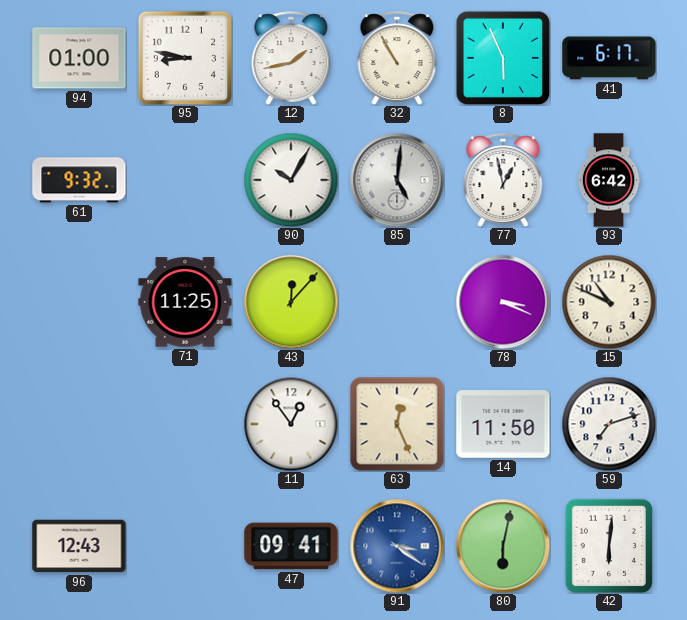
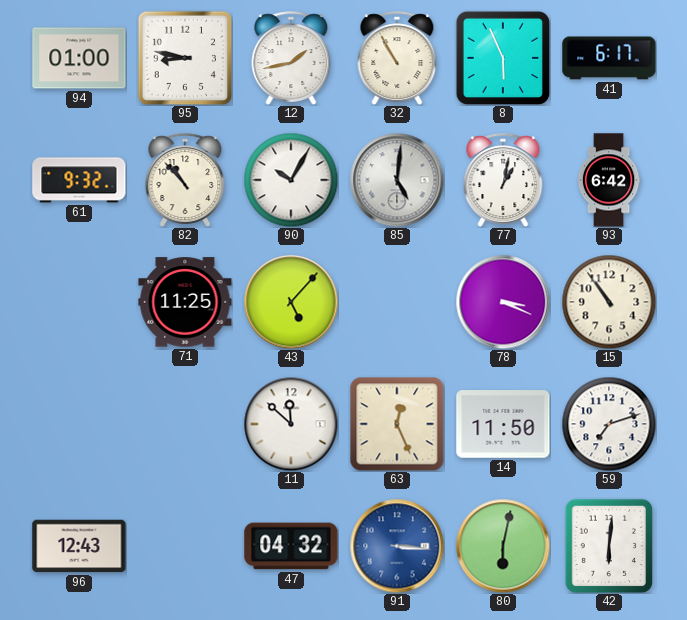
82: none -> 10:53
77: 12:58 -> 1:02
43: 12:07 -> 5:07
15: 10:49 -> 10:54
11: 12:54 -> 11:52
47: 09:41 -> 04:32
91: 3:21 -> 3:16
